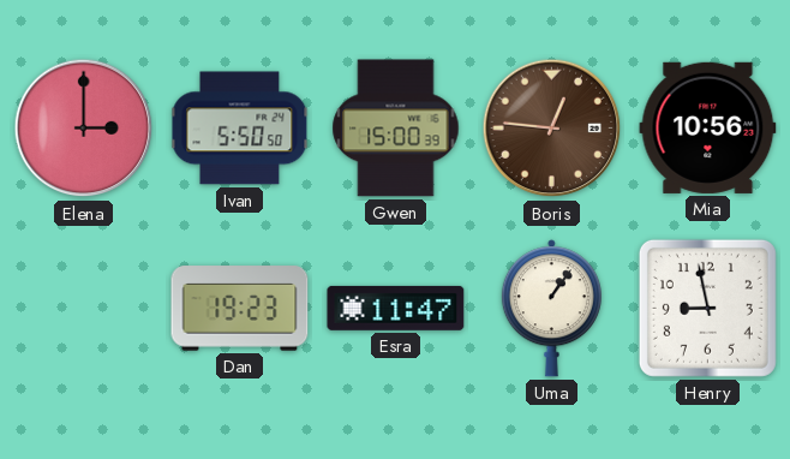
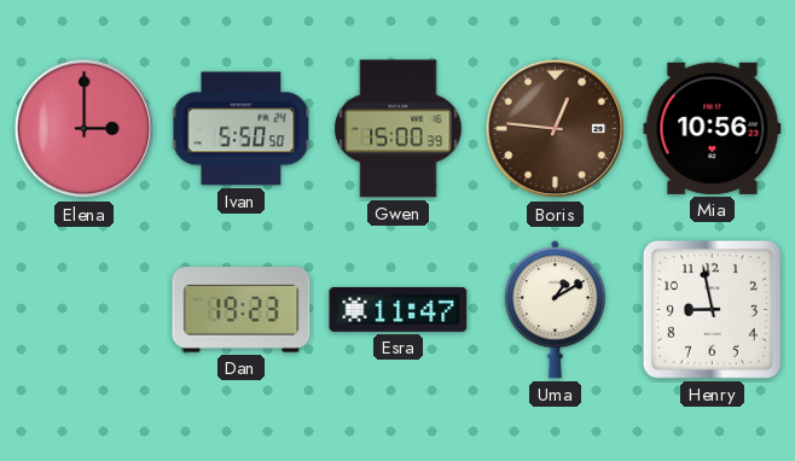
Uma: 1:06 -> 1:10
